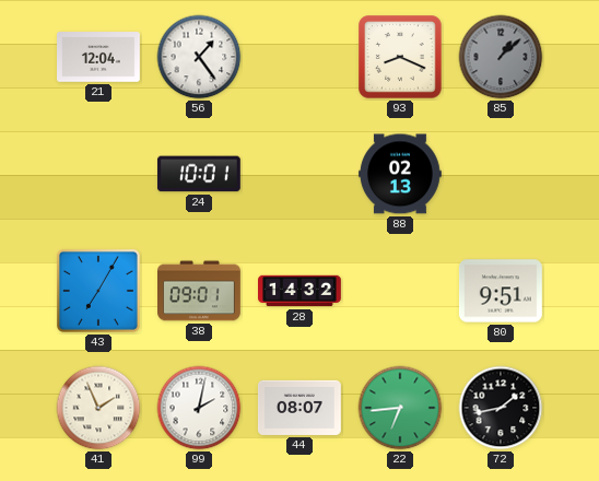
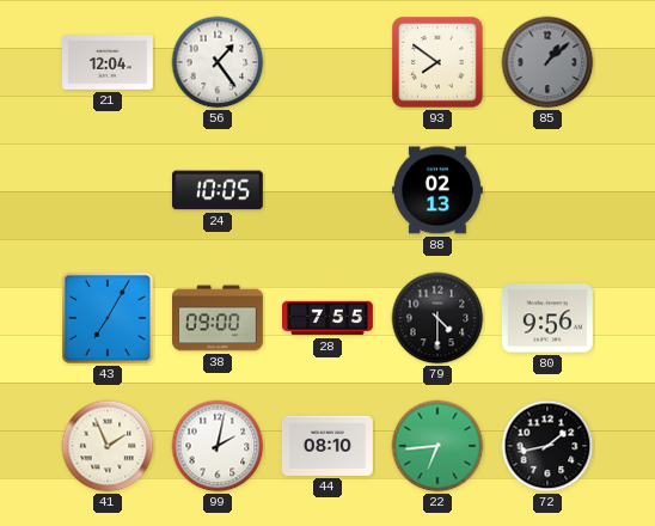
93: 8:19 -> 7:51
24: 10:01 -> 10:05
38: 09:01 -> 09:00
28: 14:32 -> 7:55
79: none -> 4:30
80: 9:51 -> 9:56
44: 08:07 -> 08:10
